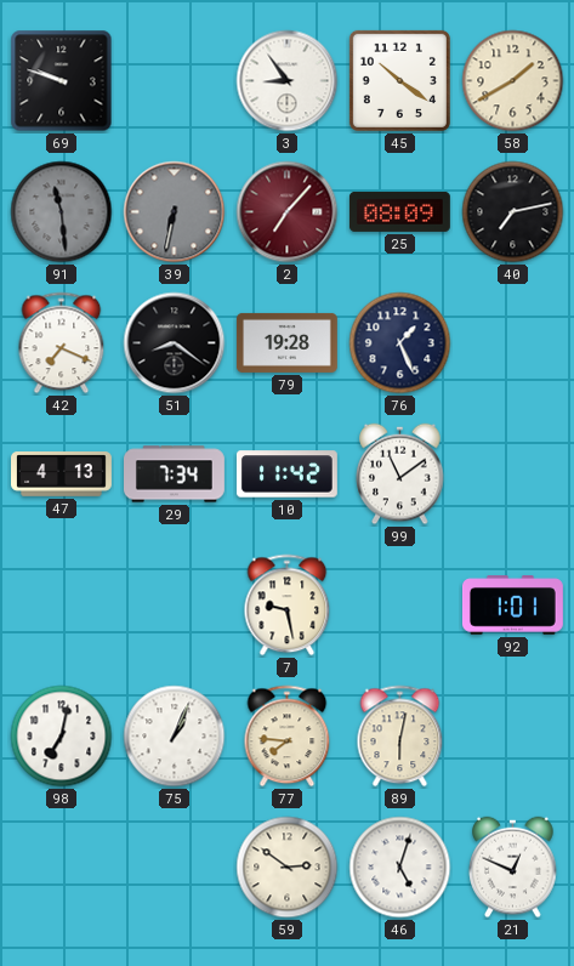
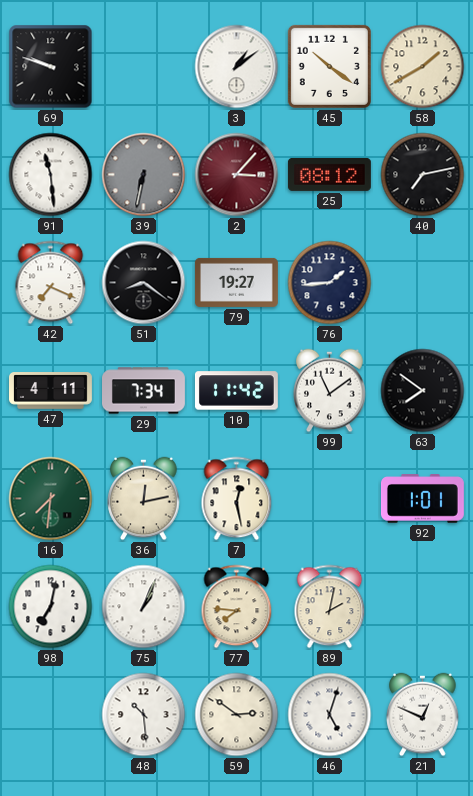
3: 8:54 -> 1:09
91 dial: grey -> white
2: 7:07 -> 3:07
25: 08:09 -> 08:12
79: 19:28 -> 19:27
76: 1:26 -> 1:44
47: 4:13 -> 4:11
63: none -> 7:51
16: none -> 7:31
36: none -> 12:13
7: 9:28 -> 12:28
89: 6:02 -> 2:02
48: none -> 10:29
